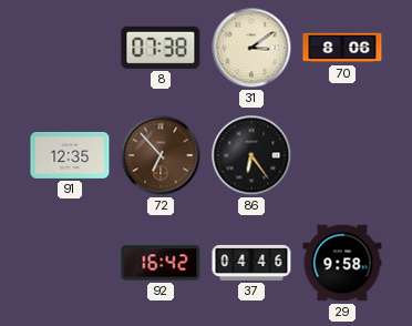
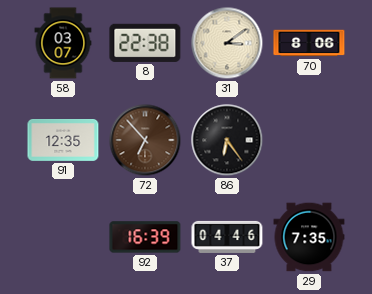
58: none -> 03:07
8: 07:38 -> 22:38
92: 16:42 -> 16:39
29: 9:58 -> 7:35
